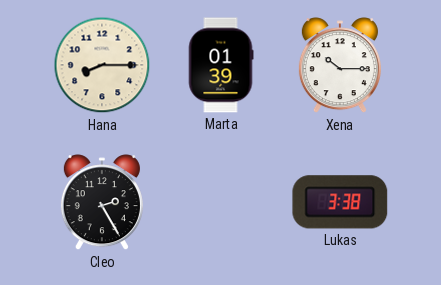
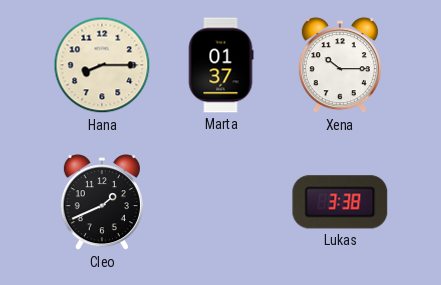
Marta: 01:39 -> 01:37
Cleo: 2:25 -> 1:41
